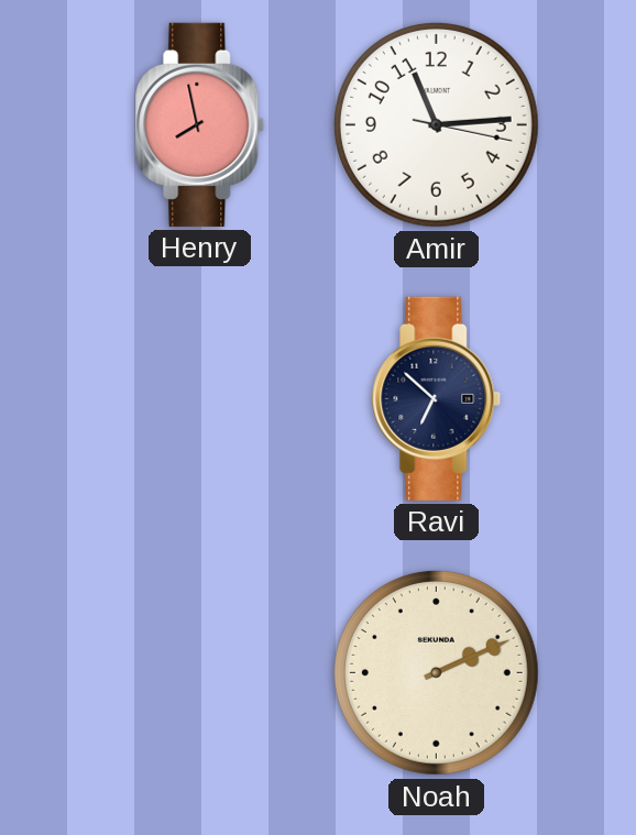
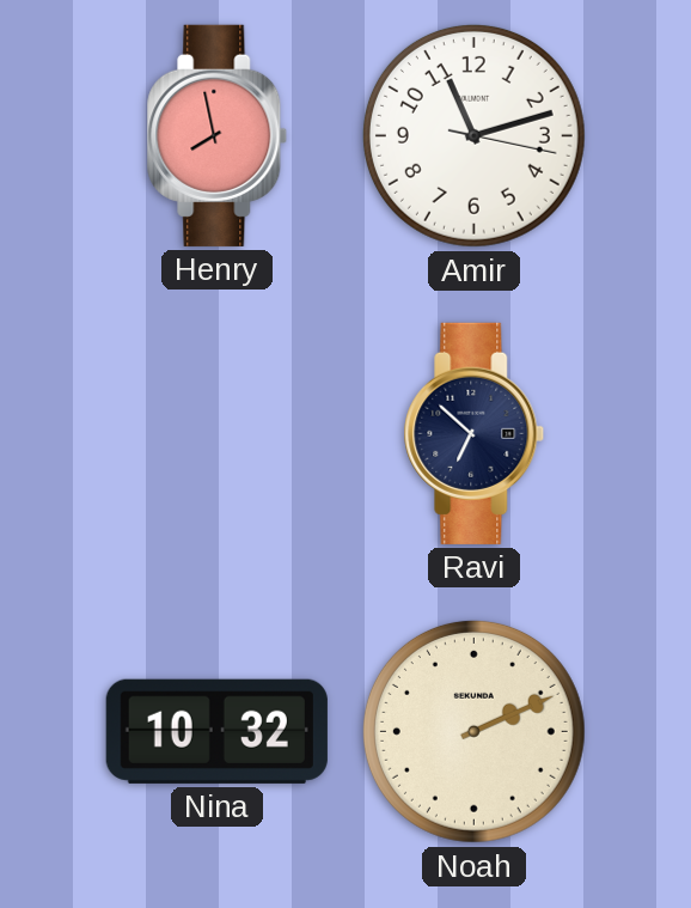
Amir: 11:14 -> 11:12
Nina: none -> 10:32
